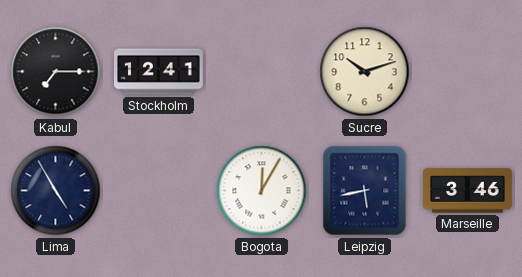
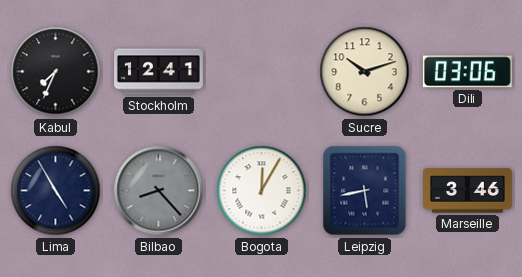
Kabul: 7:15 -> 7:34
Dili: none -> 03:06
Bilbao: none -> 8:23
